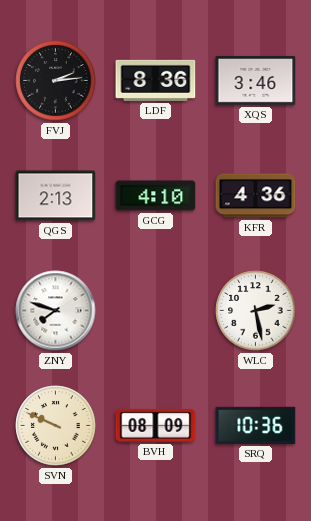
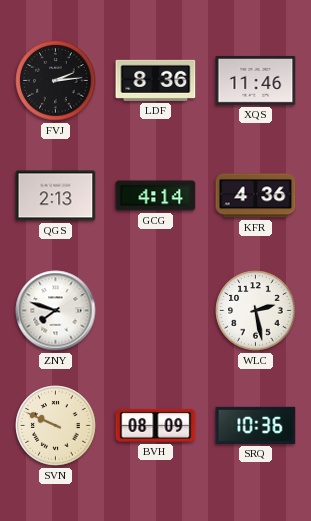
XQS: 3:46 -> 11:46
GCG: 4:10 -> 4:14
